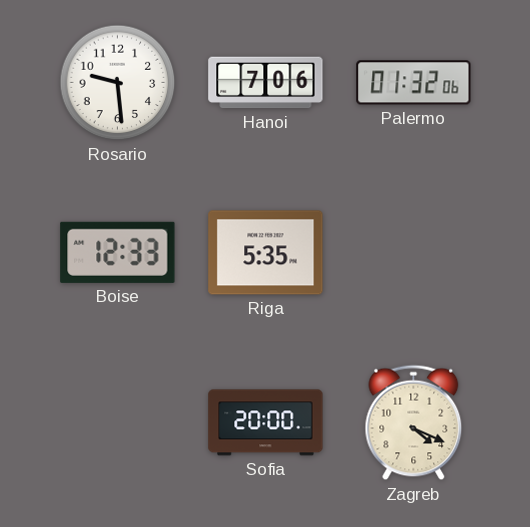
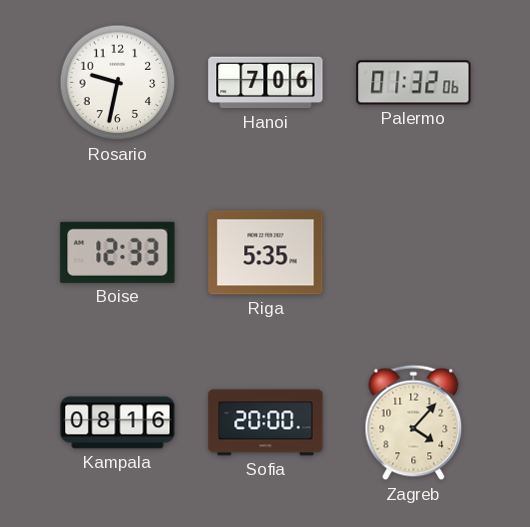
Rosario: 9:29 -> 9:32
Kampala: none -> 08:16
Zagreb: 4:19 -> 4:07
